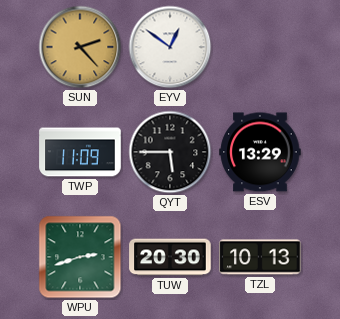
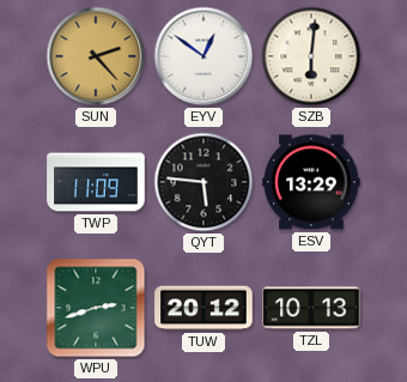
SZB: none -> 6:01
QYT: 5:45 -> 5:46
TUW: 20:30 -> 20:12
